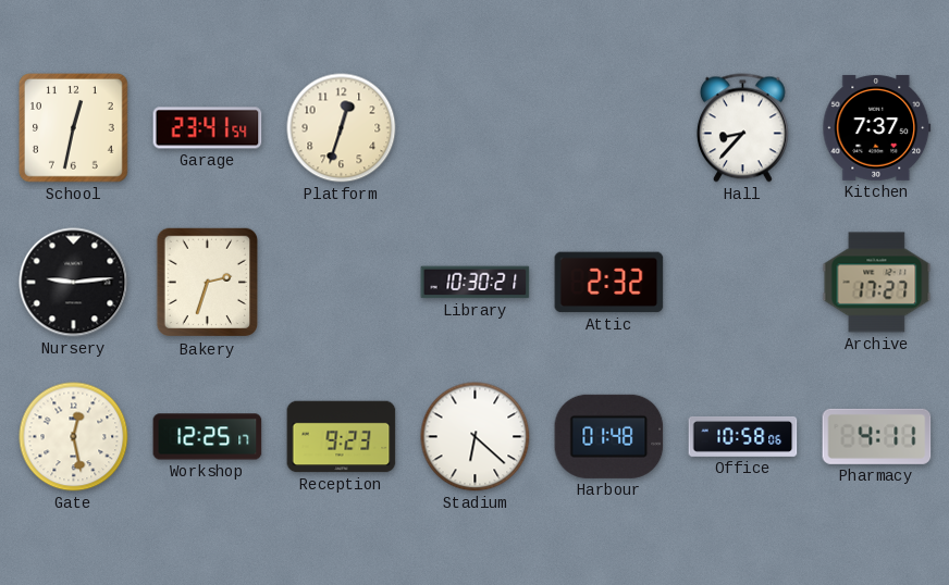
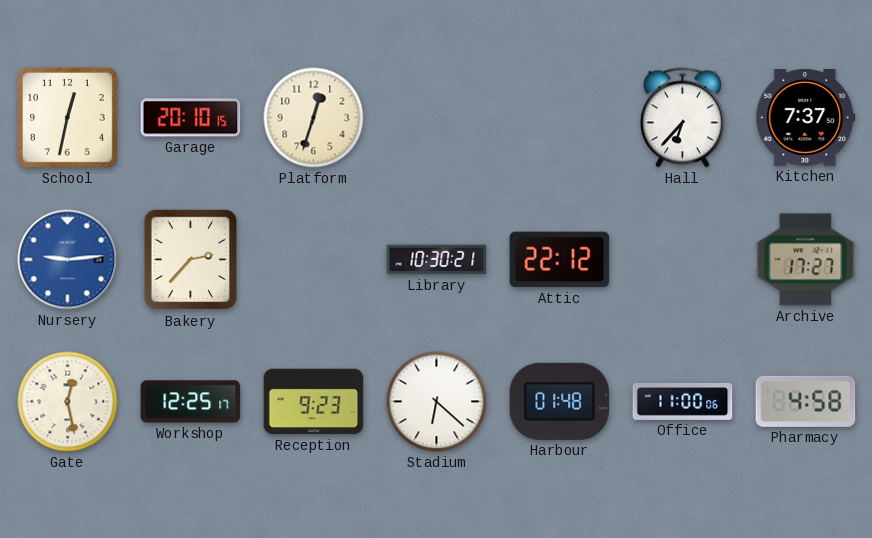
Garage: 23:41 -> 20:10
Hall: 8:37 -> 6:37
Nursery dial: black -> blue
Bakery: 2:33 -> 2:37
Attic: 2:32 -> 22:12
Office: 10:58 -> 11:00
Pharmacy: 4:11 -> 4:58
